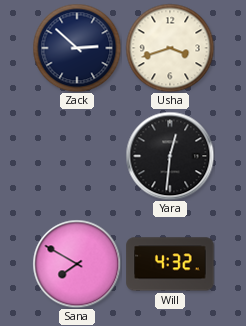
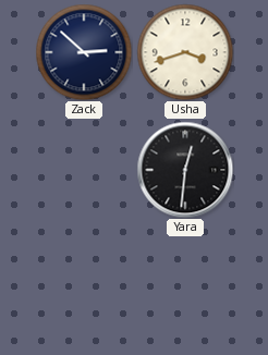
Sana: 7:50 -> none
Will: 4:32 -> none
